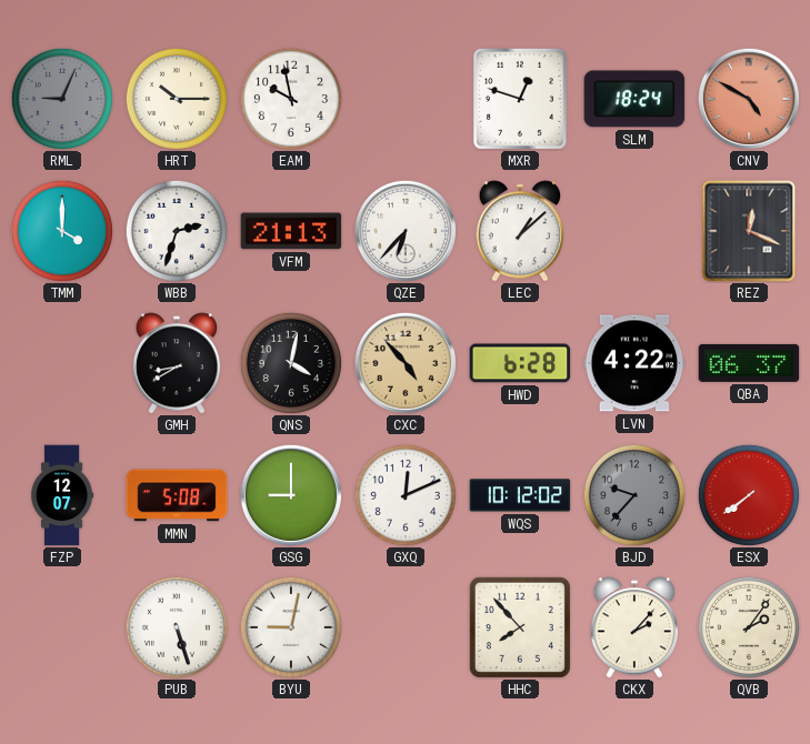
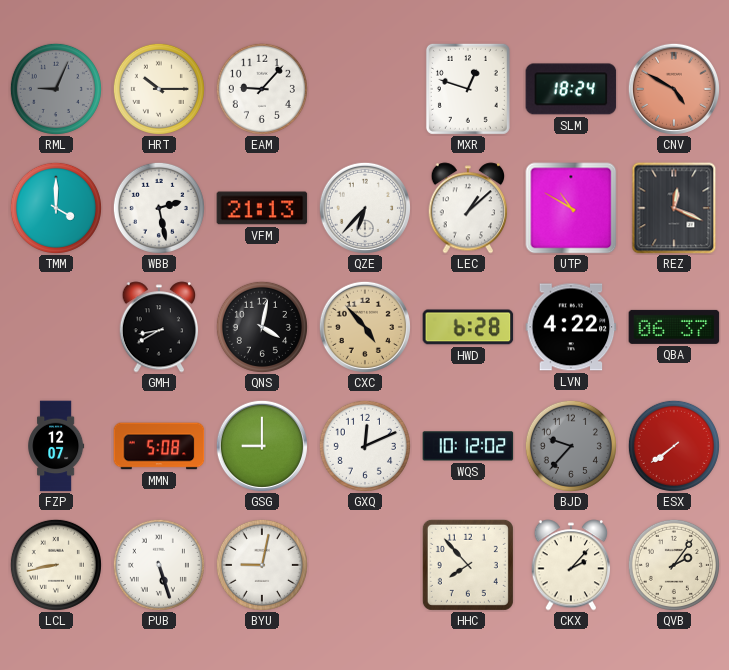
EAM: 9:58 -> 9:07
WBB: 2:33 -> 2:28
UTP: none -> 10:50
LCL: none -> 8:43
